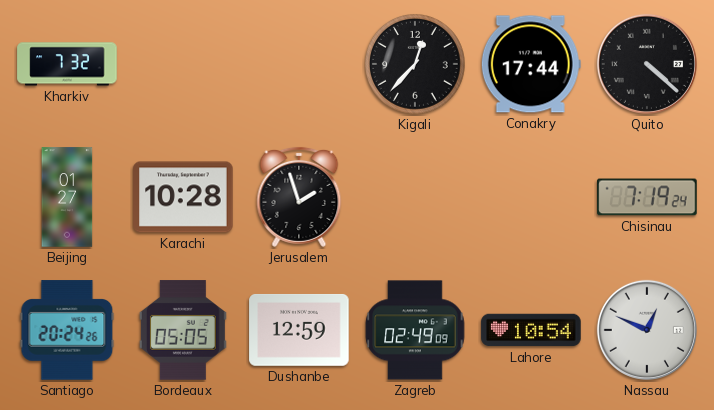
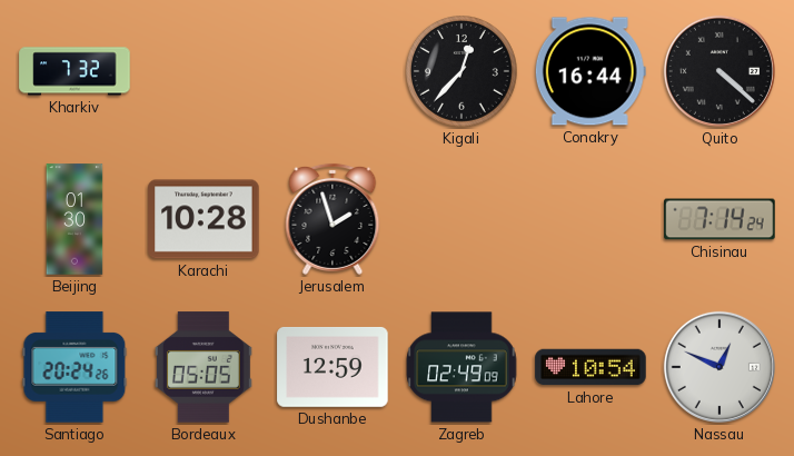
Conakry: 17:44 -> 16:44
Beijing: 01:27 -> 01:30
Chisinau: 7:19 -> 7:14
